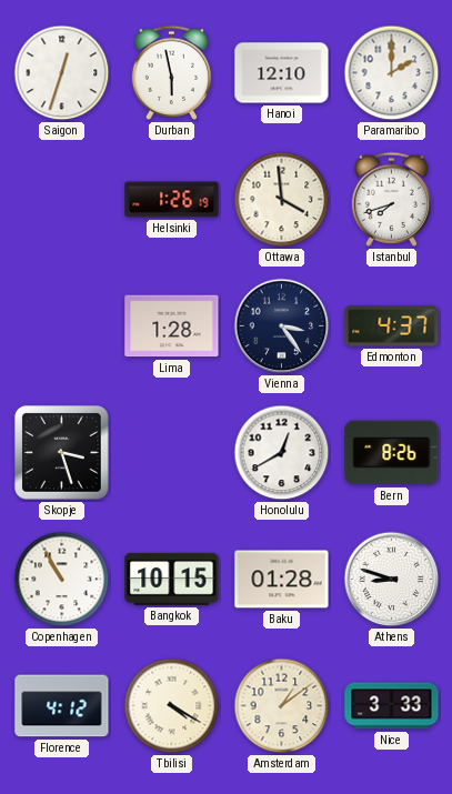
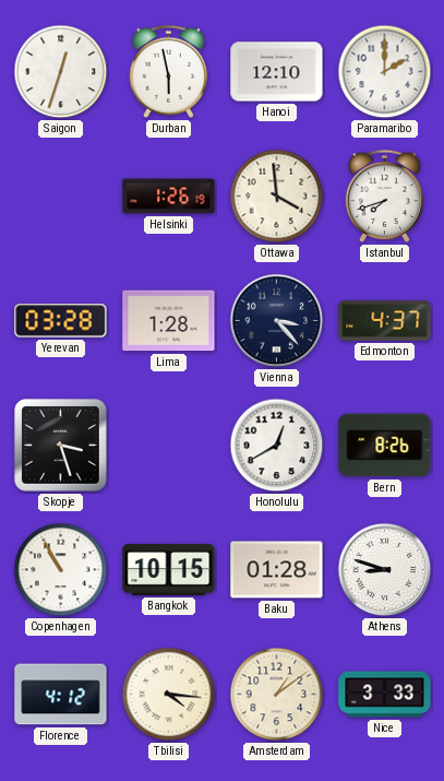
Yerevan: none -> 03:28
Vienna: 3:24 -> 3:23
Tbilisi: 4:20 -> 4:16
